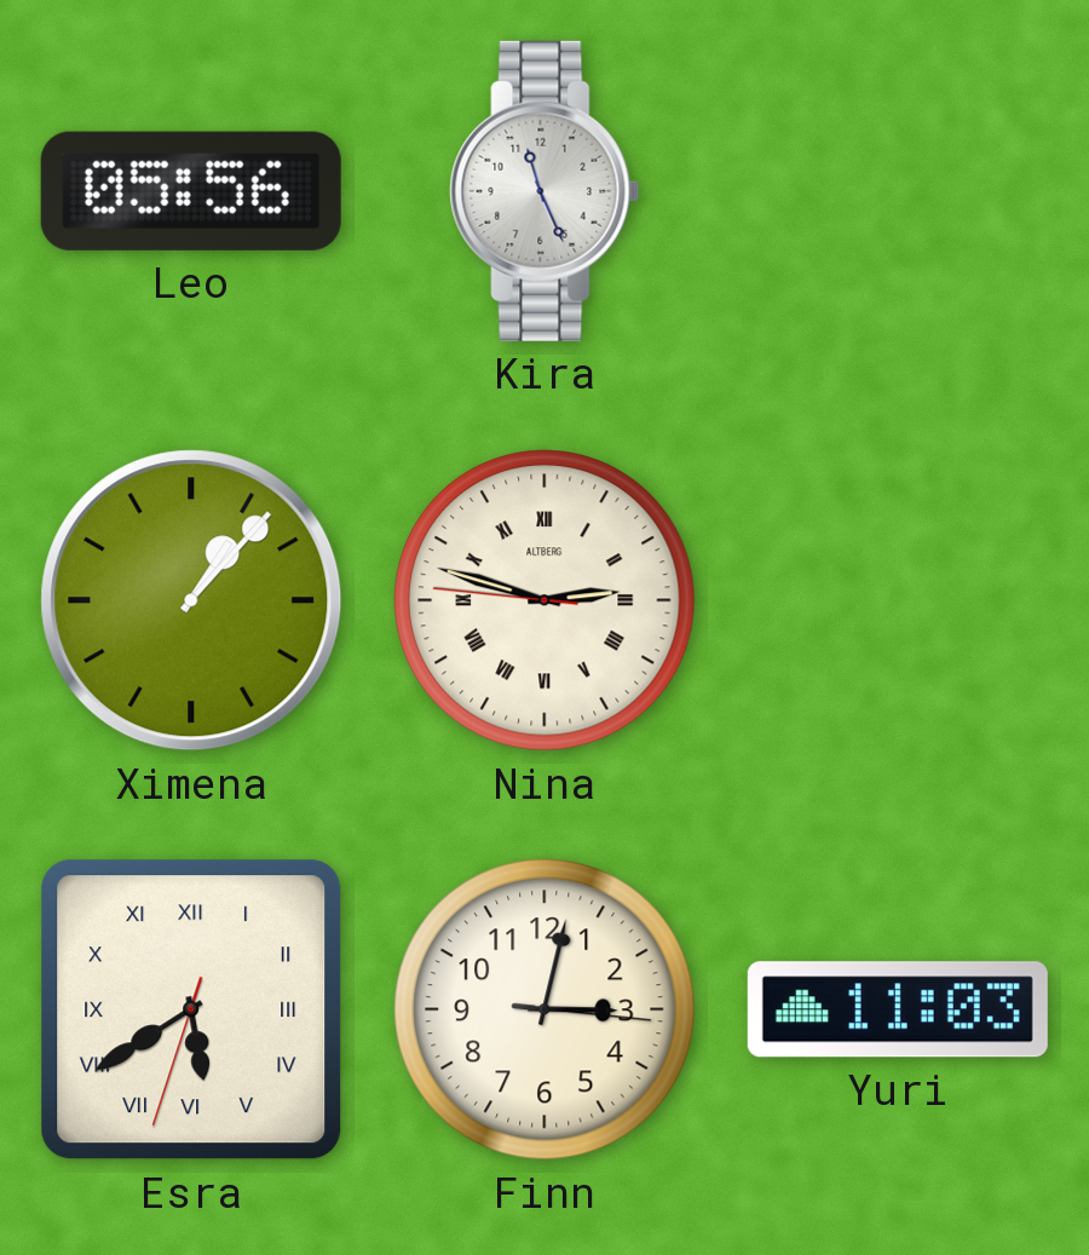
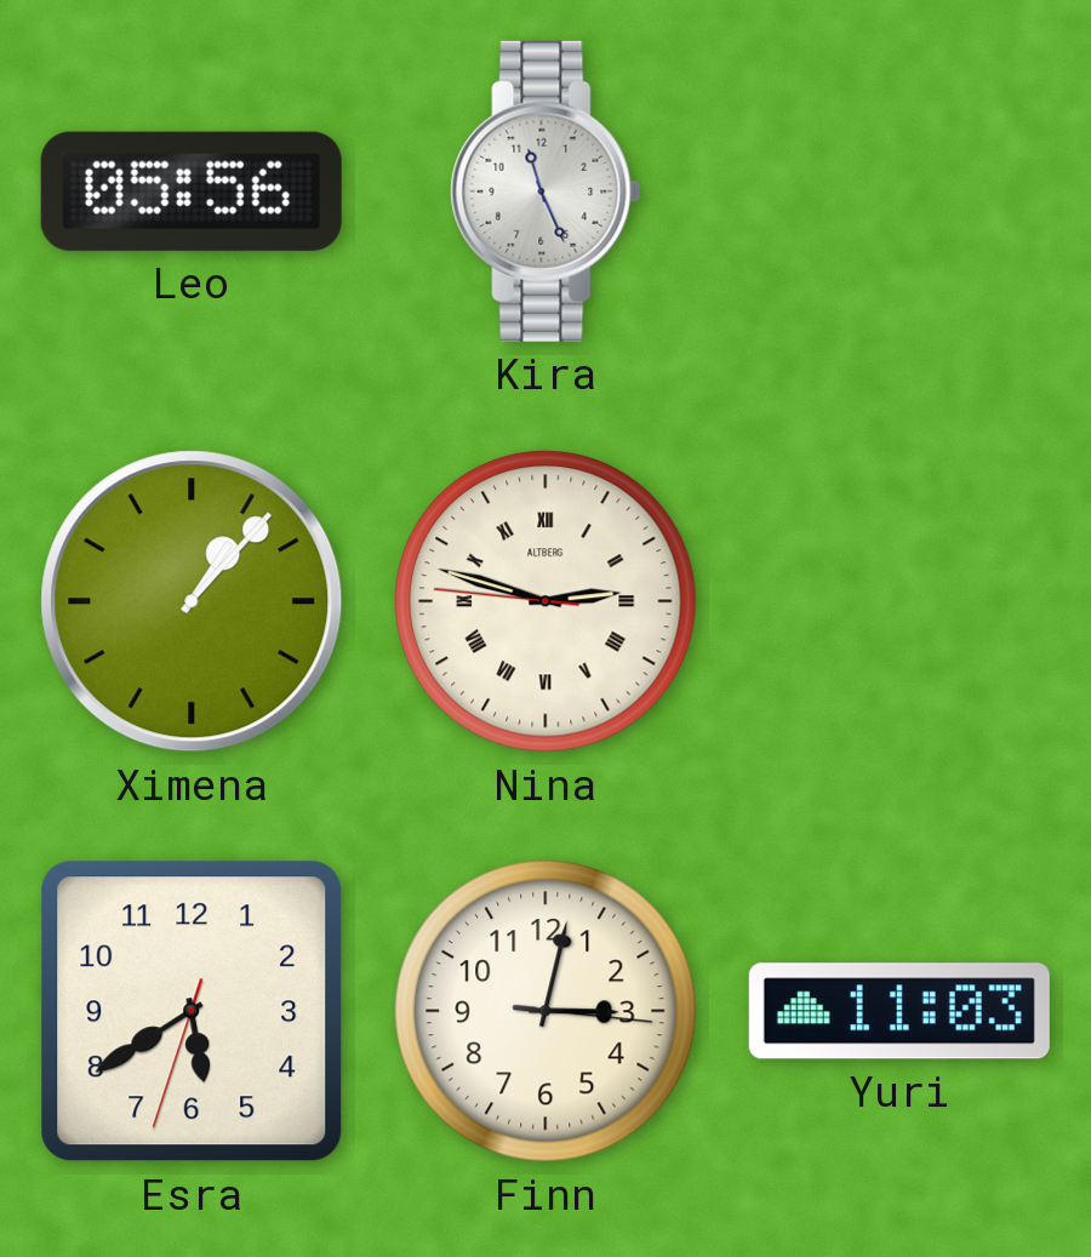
Esra numerals: Roman -> Arabic
